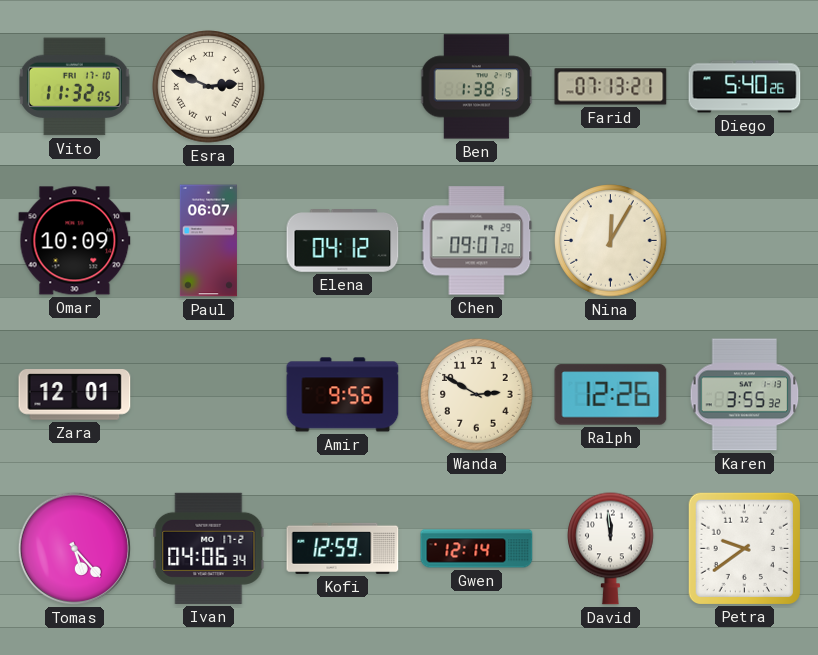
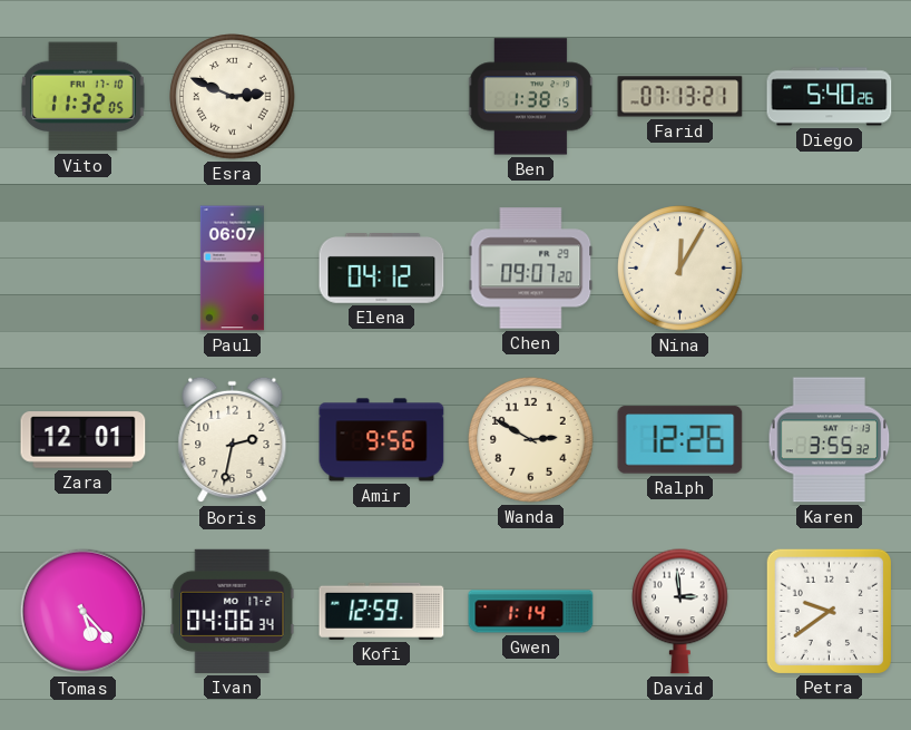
Omar: 10:09 -> none
Boris: none -> 2:32
Gwen: 12:14 -> 1:14
David: 11:59 -> 2:59
